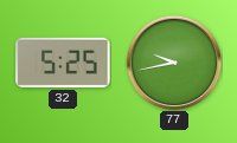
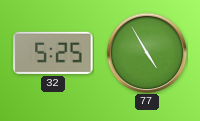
77: 9:43 -> 4:55
